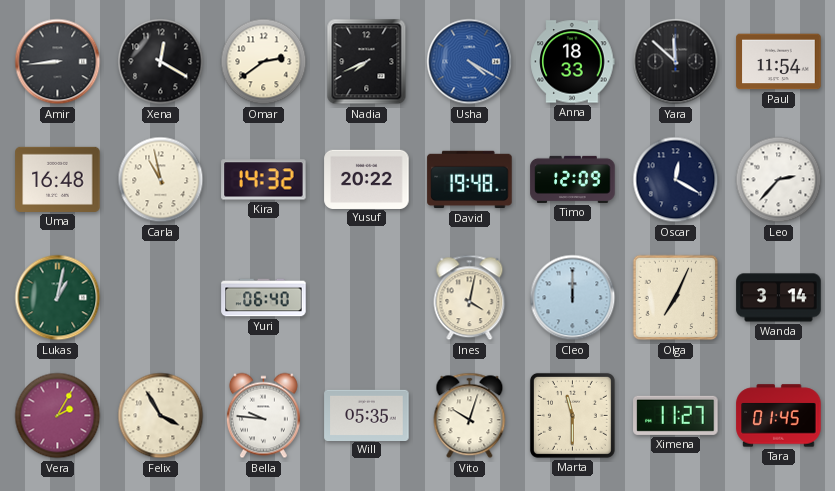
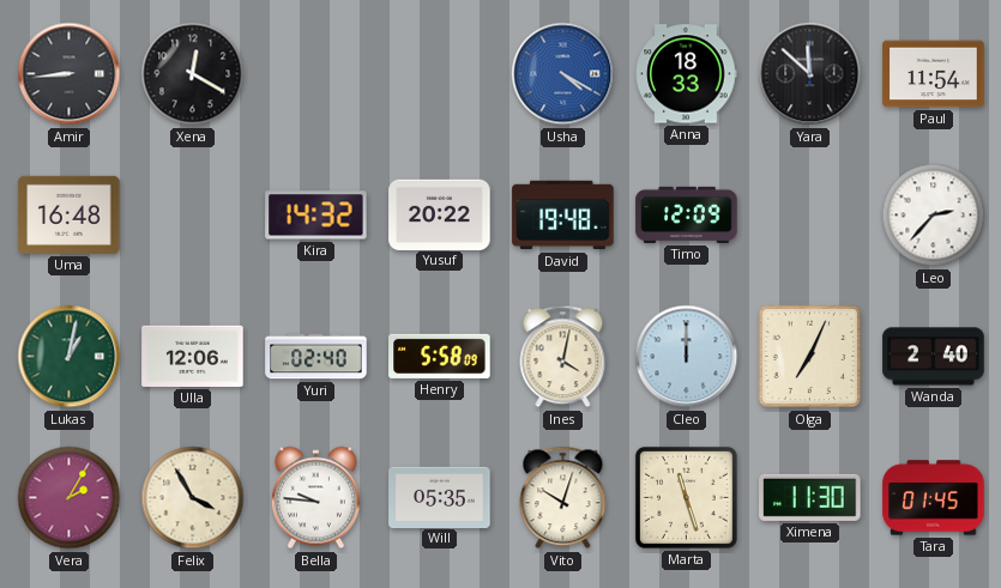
Omar: 2:39 -> none
Nadia: 7:41 -> none
Carla: 10:58 -> none
Oscar: 12:20 -> none
Ulla: none -> 12:06
Yuri: 06:40 -> 02:40
Henry: none -> 5:58
Wanda: 3:14 -> 2:40
Marta: 11:30 -> 11:27
Ximena: 11:27 -> 11:30
